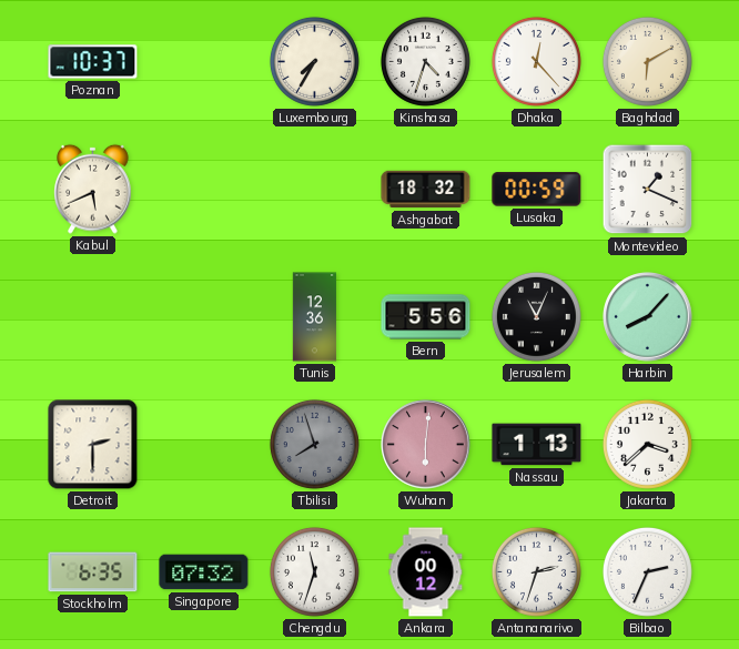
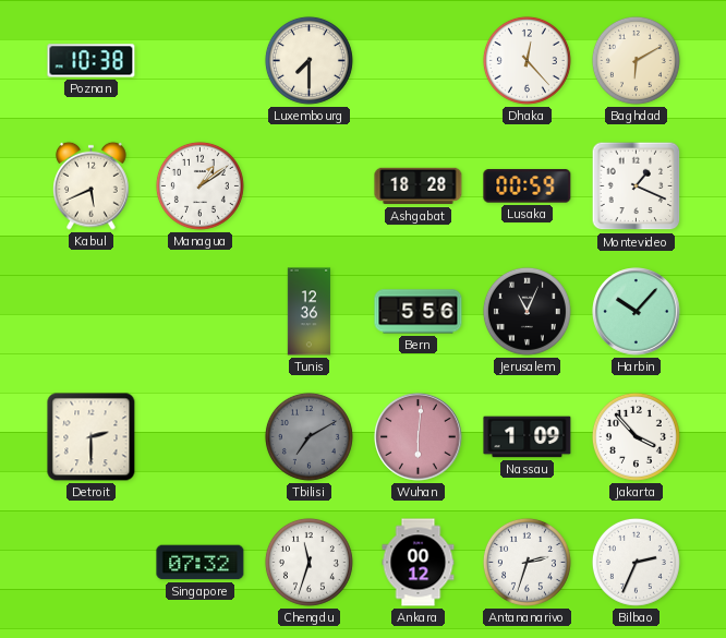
Poznan: 10:37 -> 10:38
Luxembourg: 7:35 -> 7:30
Kinshasa: 4:33 -> none
Managua: none -> 1:09
Ashgabat: 18:32 -> 18:28
Harbin: 8:07 -> 10:07
Tbilisi: 7:57 -> 7:10
Nassau: 1:13 -> 1:09
Jakarta: 3:38 -> 3:53
Stockholm: 6:35 -> none
